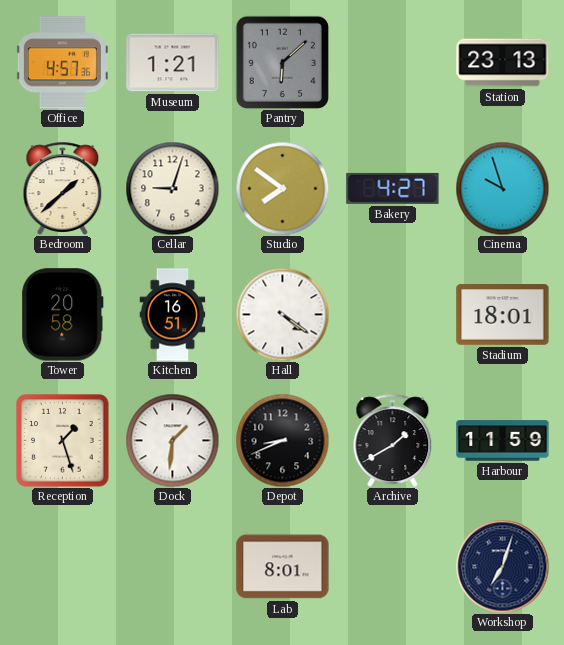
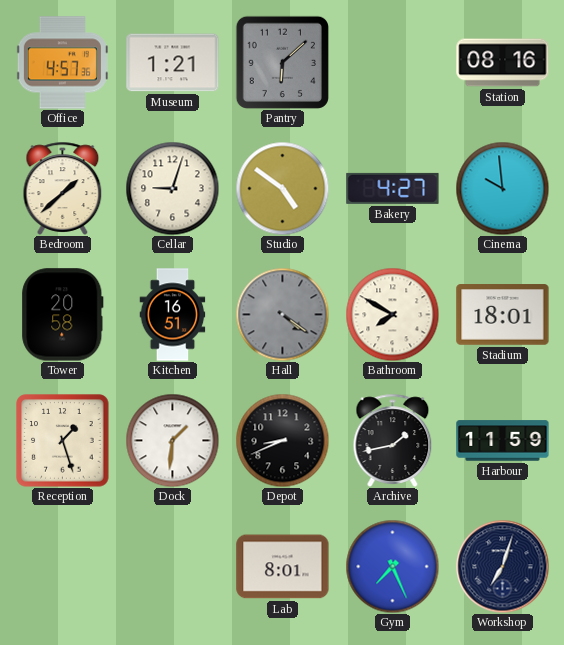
Station: 23:13 -> 08:16
Studio: 7:51 -> 4:51
Cinema: 9:57 -> 9:59
Hall dial: white -> grey
Bathroom: none -> 7:50
Archive: 1:40 -> 1:43
Gym: none -> 7:26
